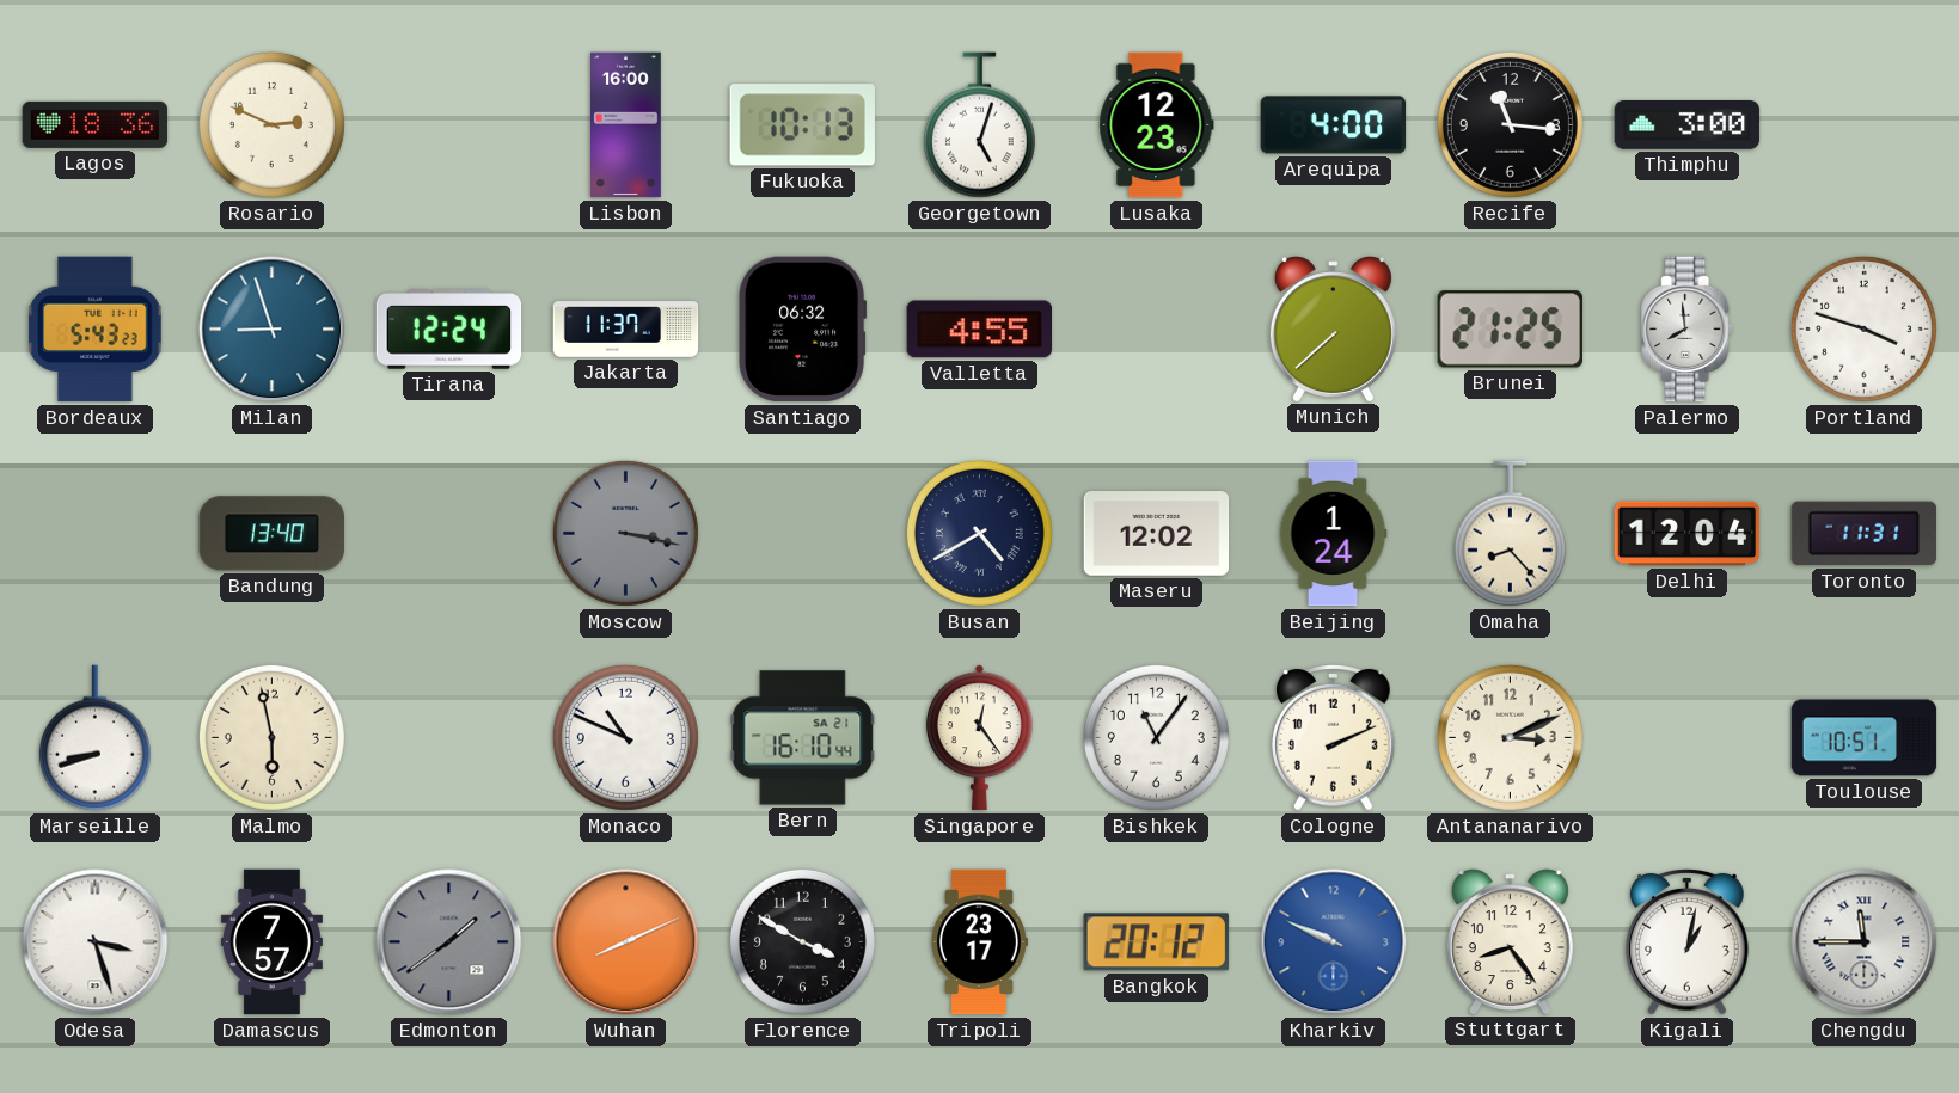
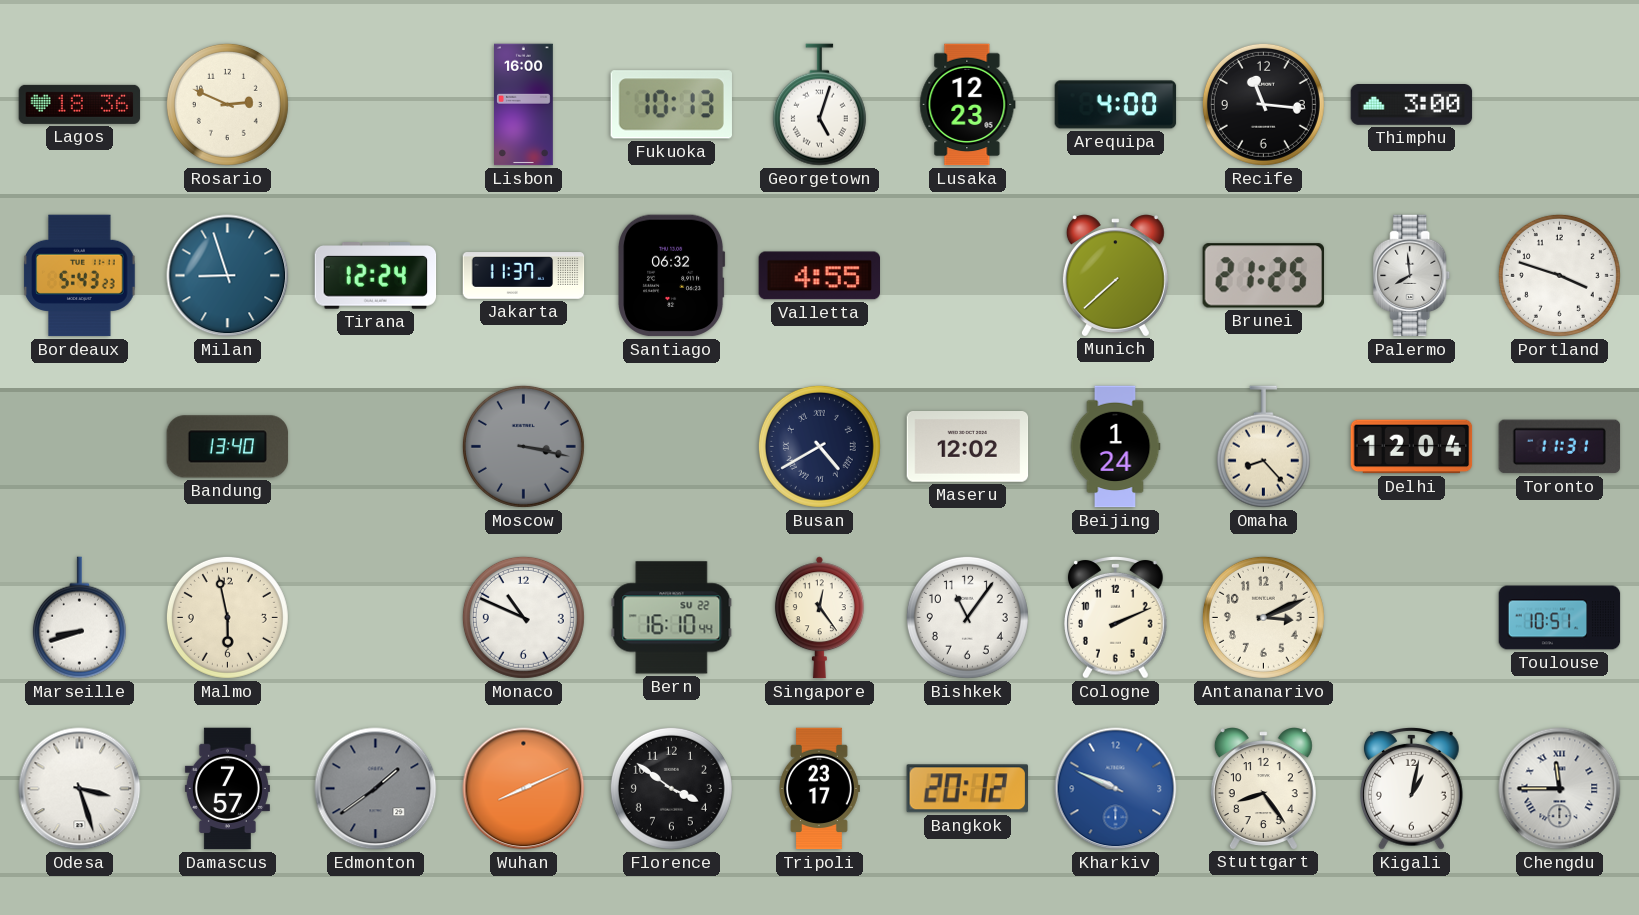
Bern date: SA 21 -> SU 22
Florence: 3:50 -> 3:51
